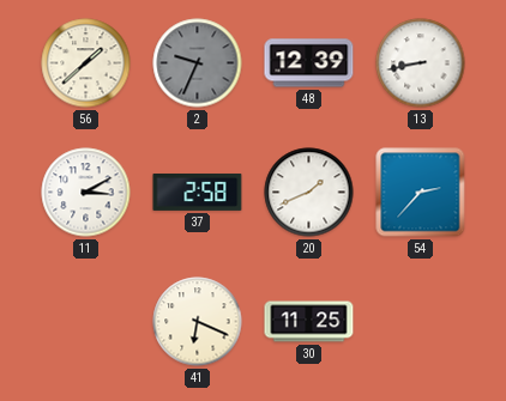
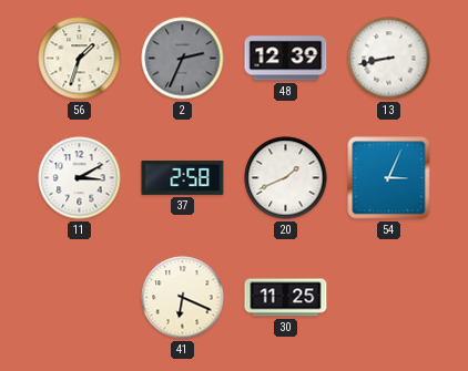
56: 1:38 -> 1:33
2: 9:34 -> 2:34
54: 2:37 -> 3:04
